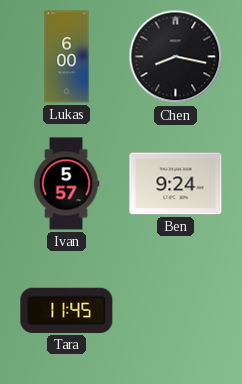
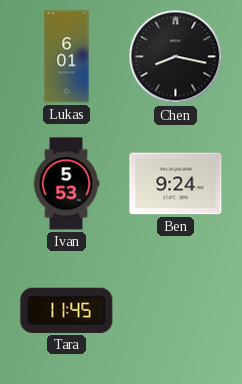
Lukas: 6:00 -> 6:01
Ivan: 5:57 -> 5:53
